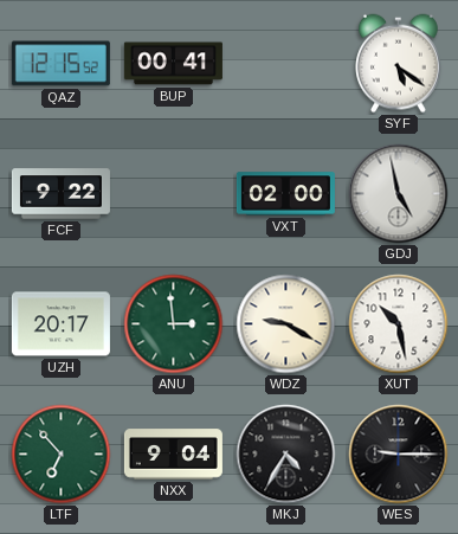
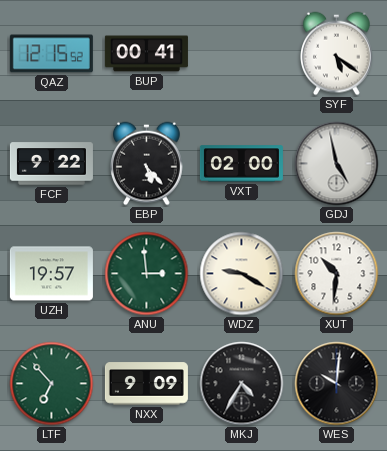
EBP: none -> 5:23
UZH: 20:17 -> 19:57
XUT: 10:28 -> 10:31
NXX: 9:04 -> 9:09
WES: 9:15 -> 10:01
